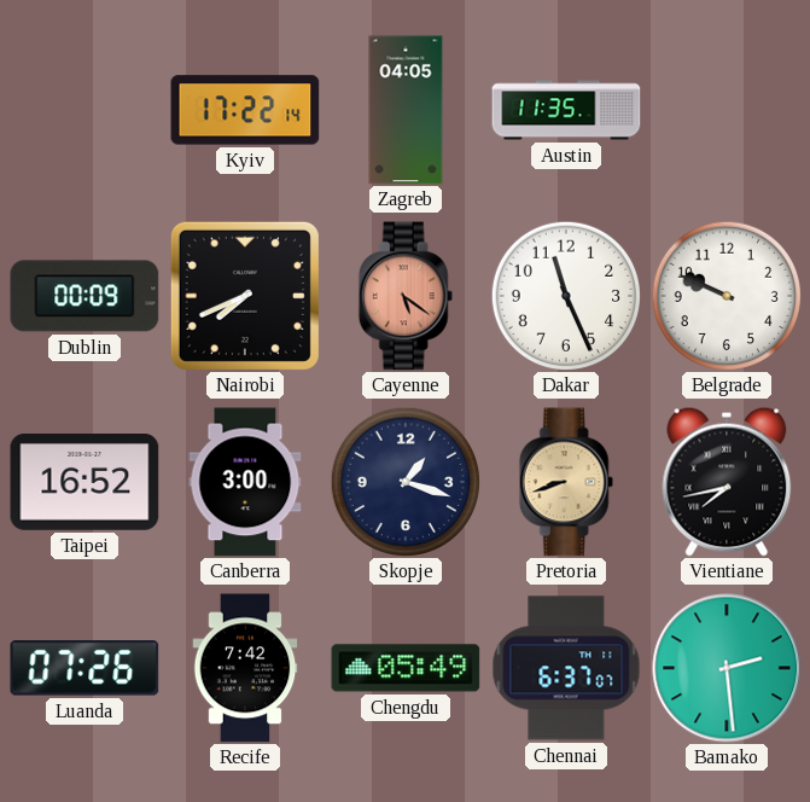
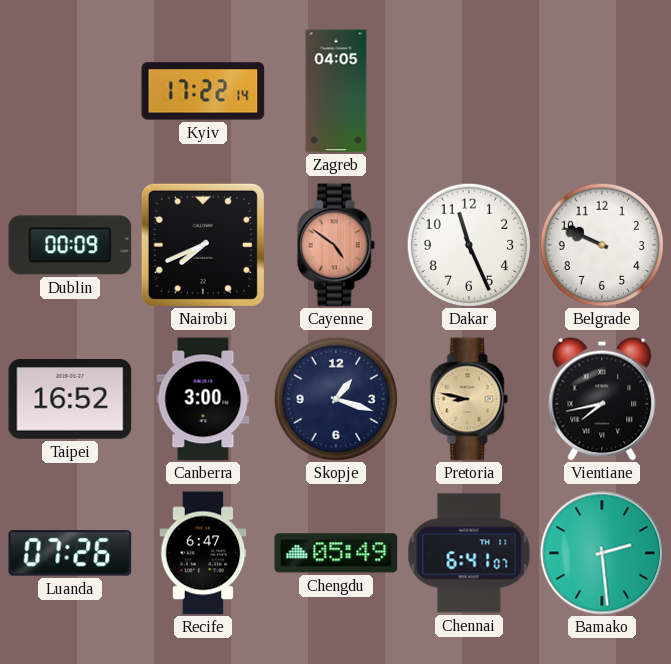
Austin: 11:35 -> none
Cayenne: 5:21 -> 4:51
Pretoria: 8:42 -> 8:47
Recife: 7:42 -> 6:47
Chennai: 6:37 -> 6:41
